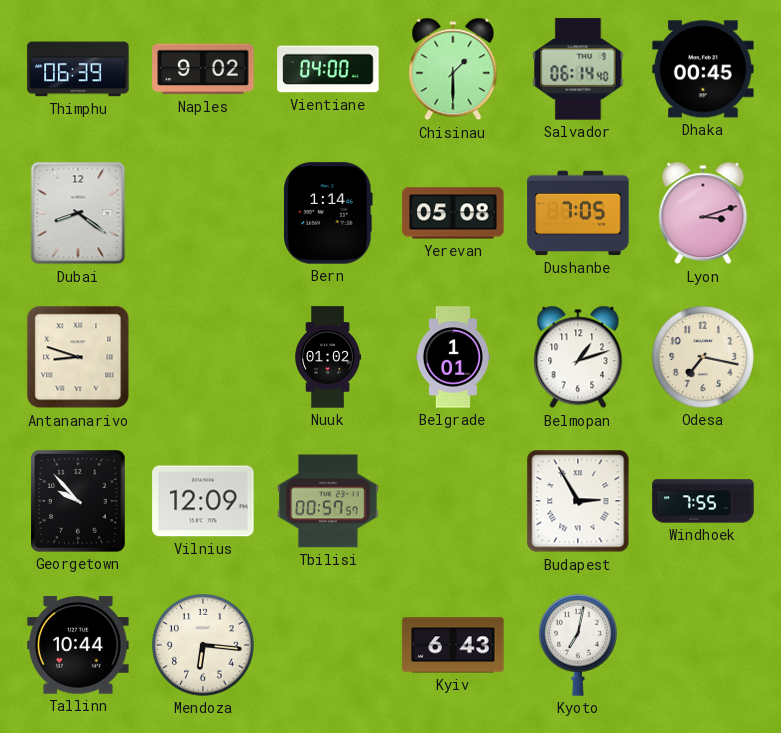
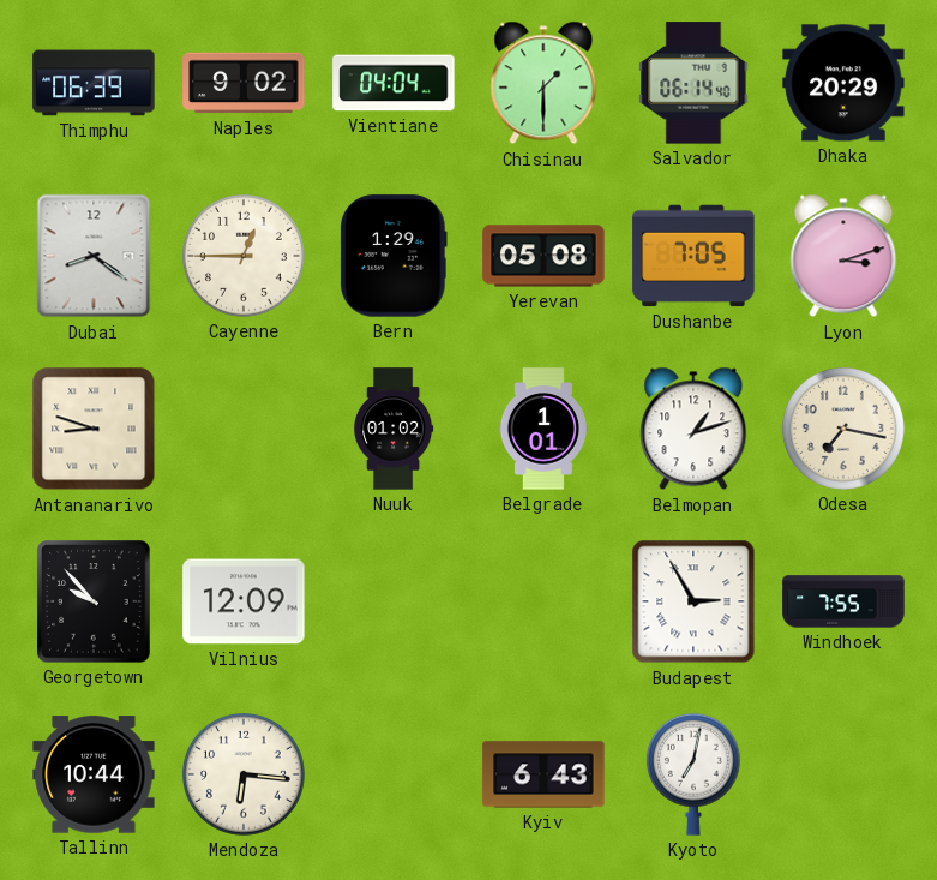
Vientiane: 04:00 -> 04:04
Dhaka: 00:45 -> 20:29
Cayenne: none -> 12:45
Bern: 1:14 -> 1:29
Tbilisi: 00:57 -> none
